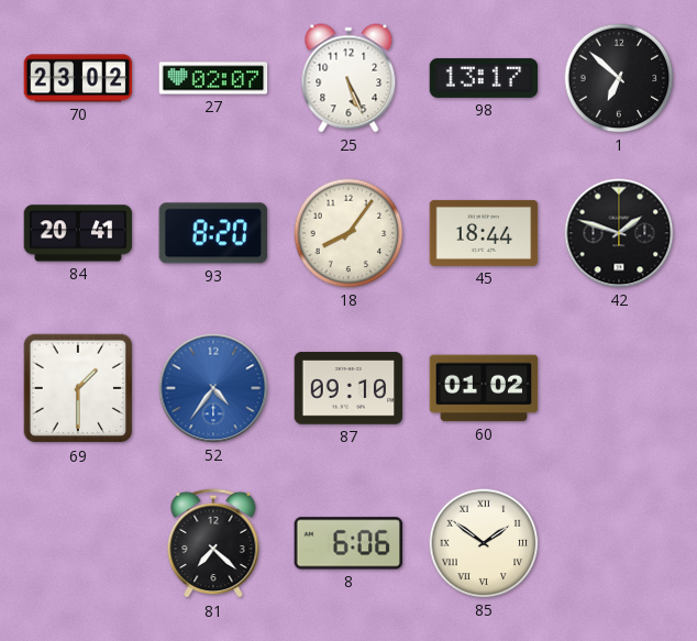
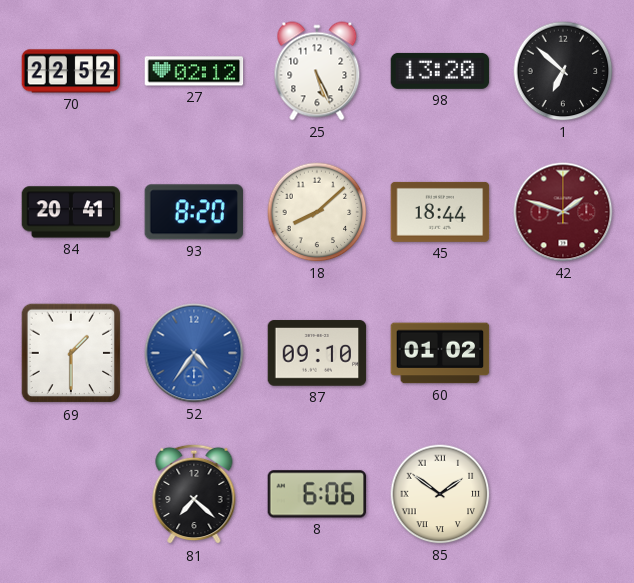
70: 23:02 -> 22:52
27: 02:07 -> 02:12
98: 13:17 -> 13:20
18: 8:06 -> 8:08
42 dial: black -> burgundy
